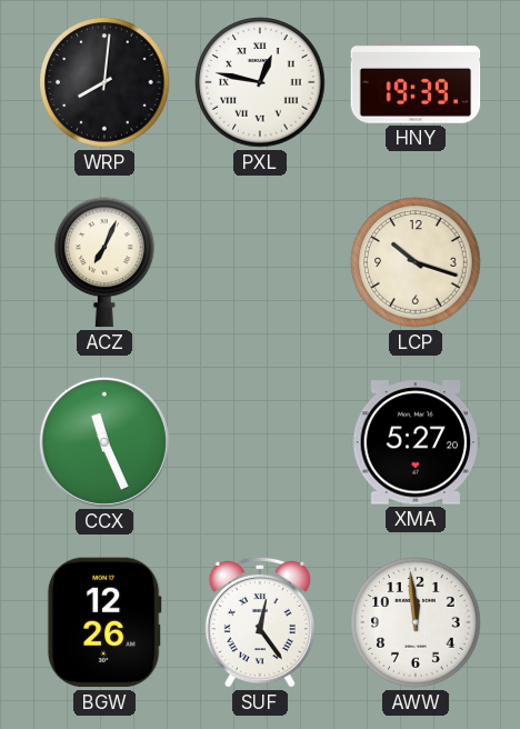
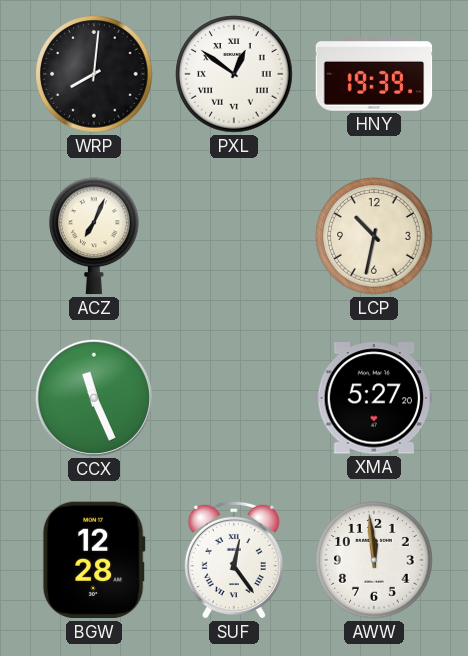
PXL: 12:47 -> 12:51
LCP: 10:18 -> 10:32
BGW: 12:26 -> 12:28
